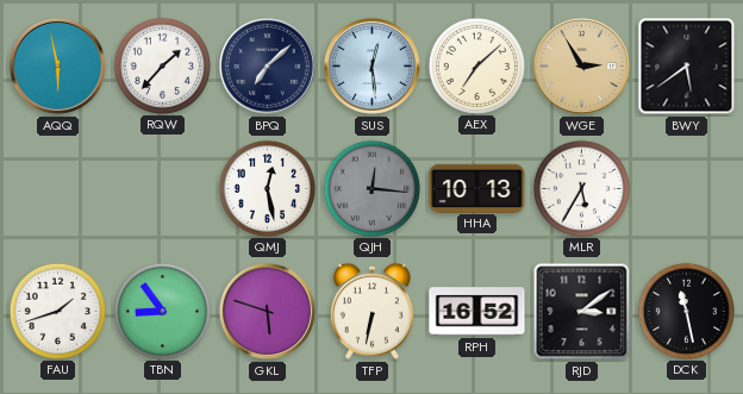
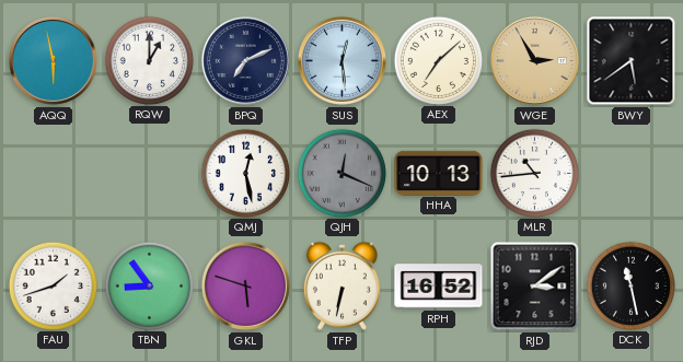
RQW: 1:37 -> 1:00
BPQ: 7:08 -> 7:11
QJH: 12:16 -> 12:19
MLR: 5:35 -> 10:44
